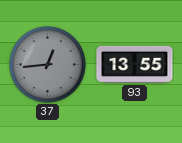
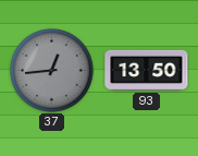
93: 13:55 -> 13:50
